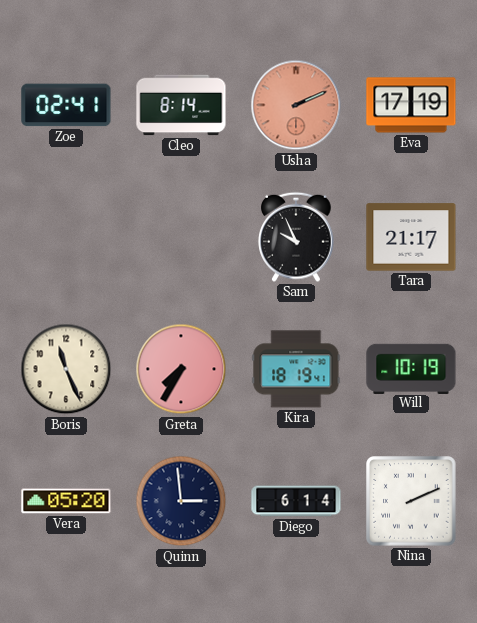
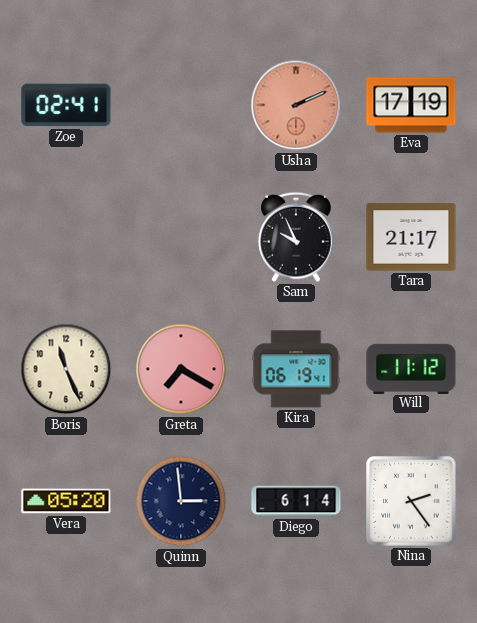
Cleo: 8:14 -> none
Greta: 7:35 -> 7:20
Kira: 18:19 -> 06:19
Will: 10:19 -> 11:12
Nina: 2:11 -> 2:24
